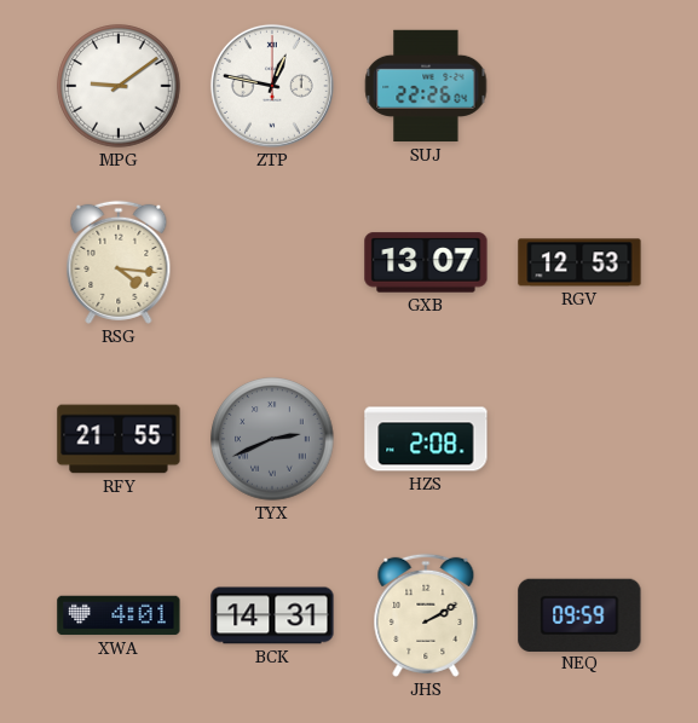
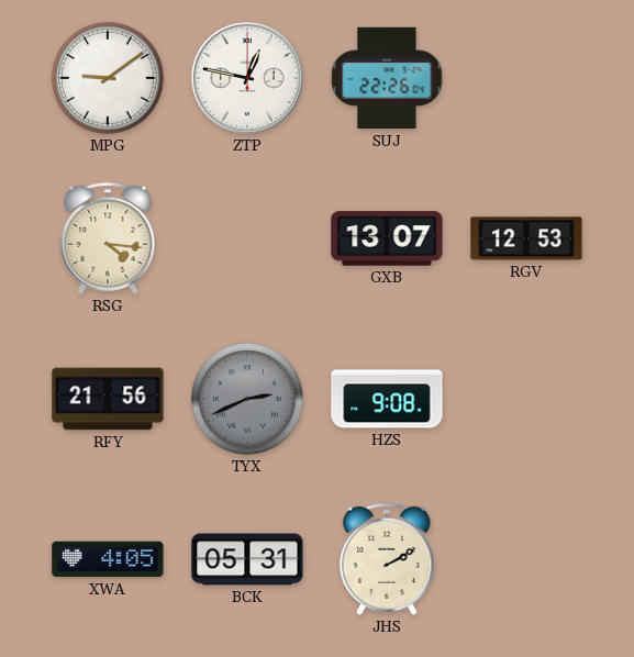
RFY: 21:55 -> 21:56
HZS: 2:08 -> 9:08
XWA: 4:01 -> 4:05
BCK: 14:31 -> 05:31
NEQ: 09:59 -> none
